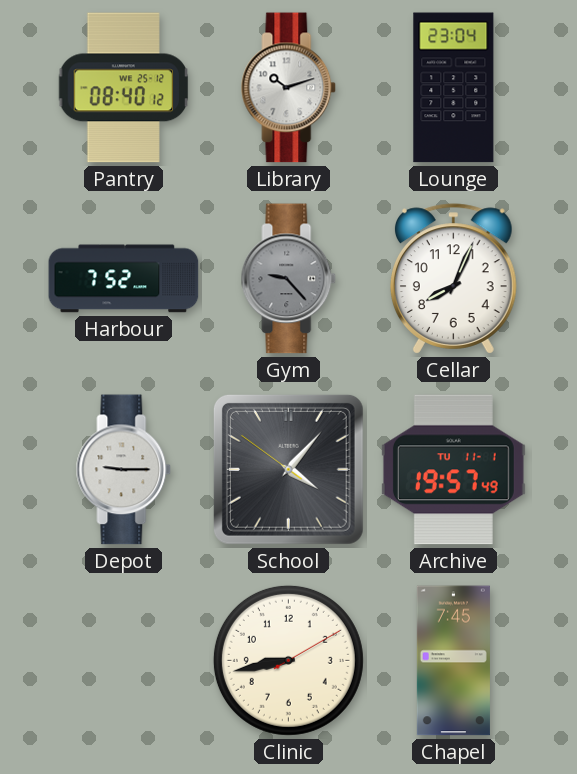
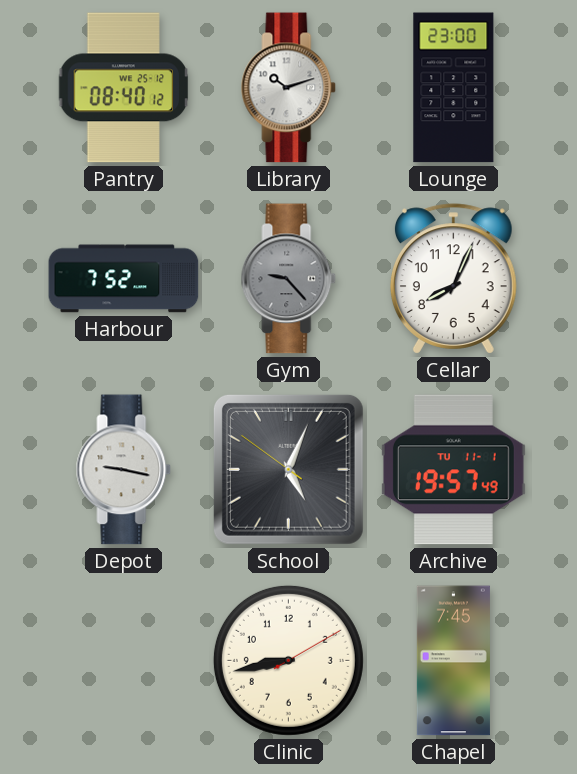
Lounge: 23:04 -> 23:00
Depot: 9:15 -> 9:17
School: 4:06 -> 5:03
